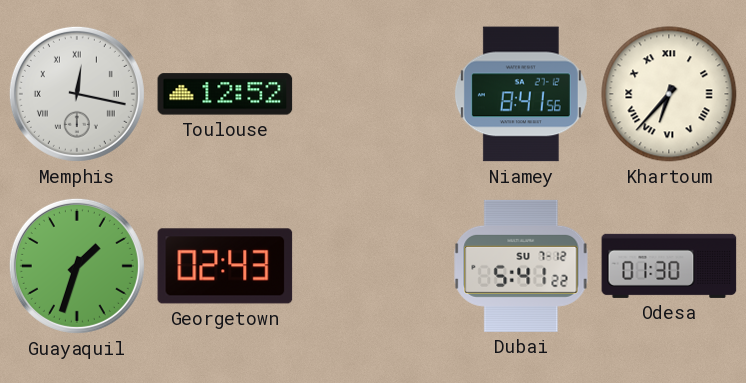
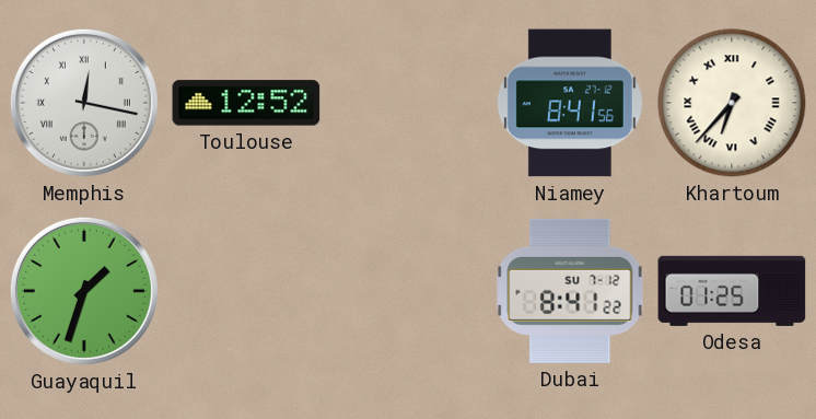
Georgetown: 02:43 -> none
Dubai: 5:41 -> 8:41
Odesa: 01:30 -> 01:25
